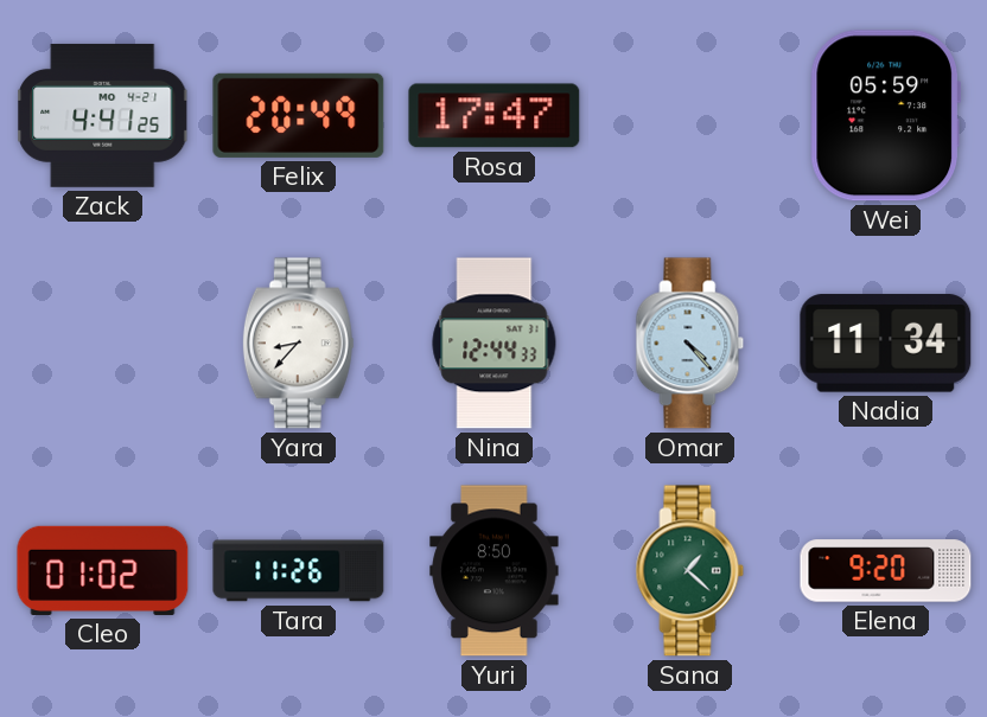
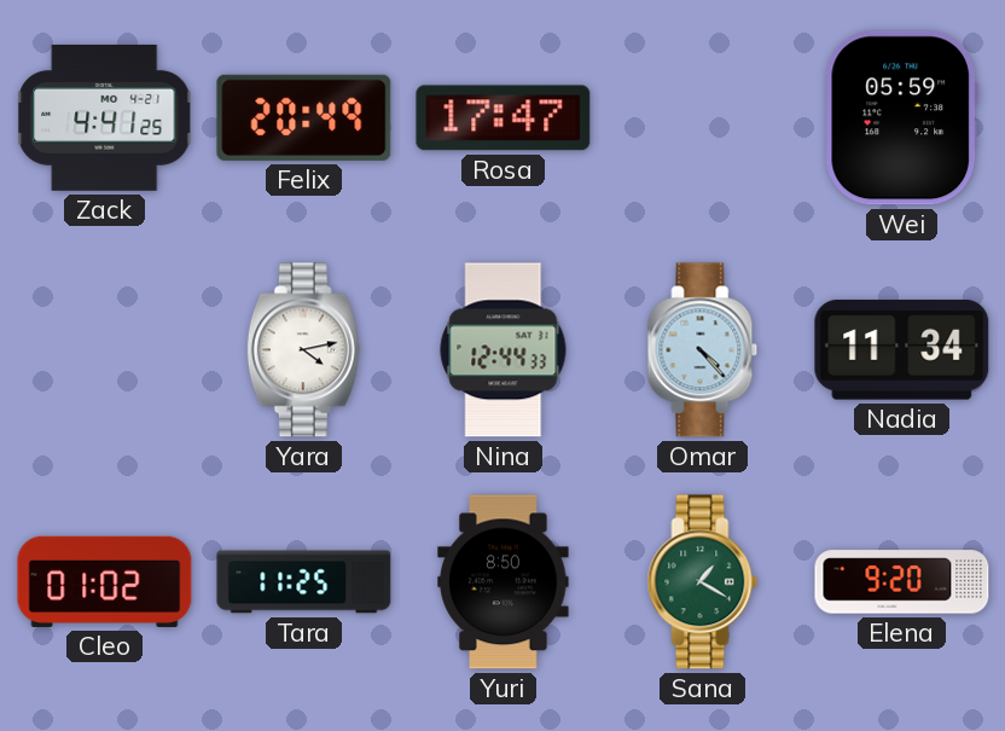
Yara: 8:37 -> 4:13
Tara: 11:26 -> 11:25
Sana: 1:22 -> 1:20
